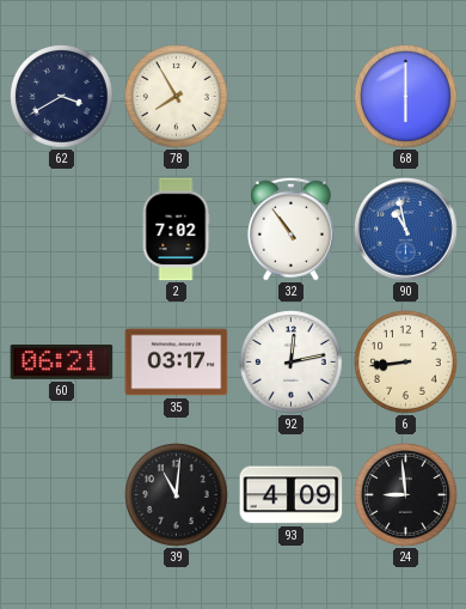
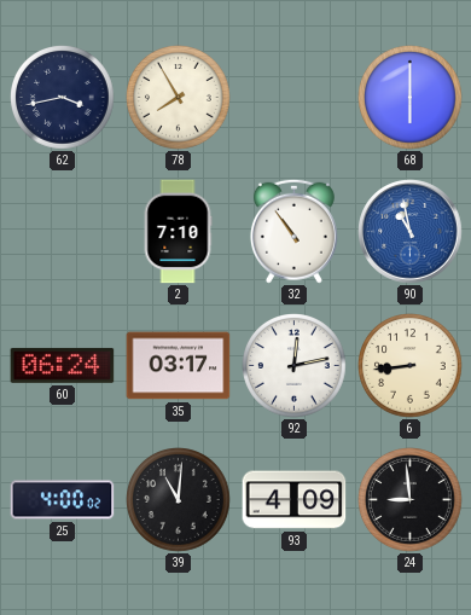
62: 3:40 -> 3:43
2: 7:02 -> 7:10
60: 06:21 -> 06:24
25: none -> 4:00
